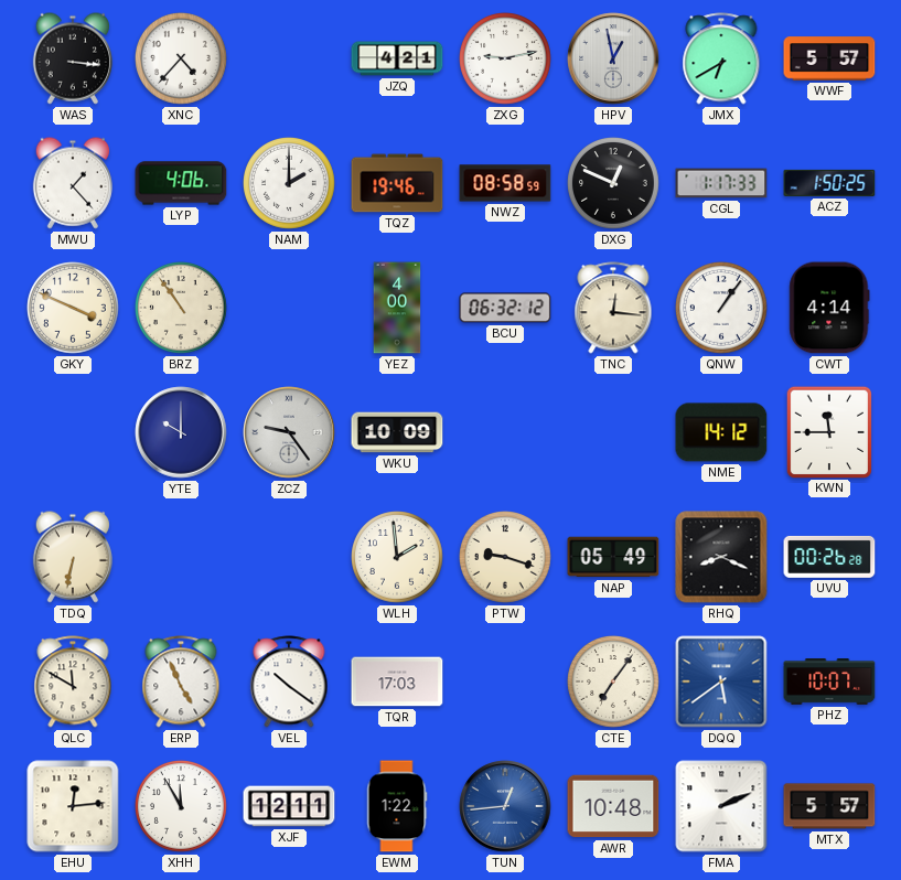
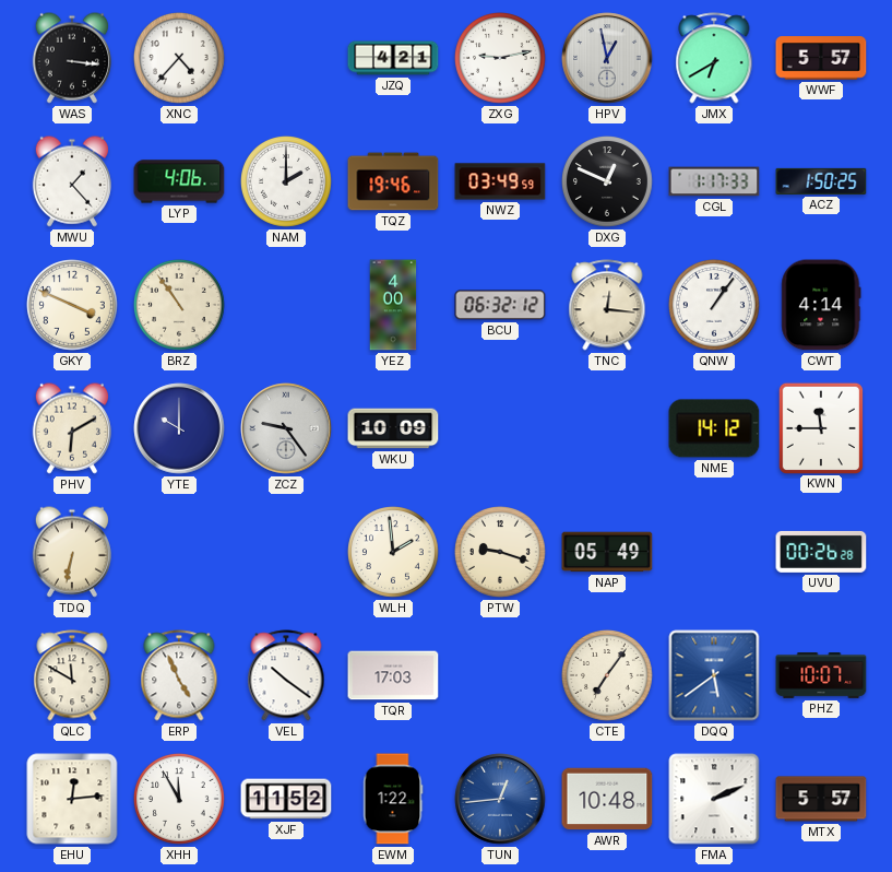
NWZ: 08:58 -> 03:49
PHV: none -> 6:10
RHQ: 8:19 -> none
XJF: 12:11 -> 11:52
